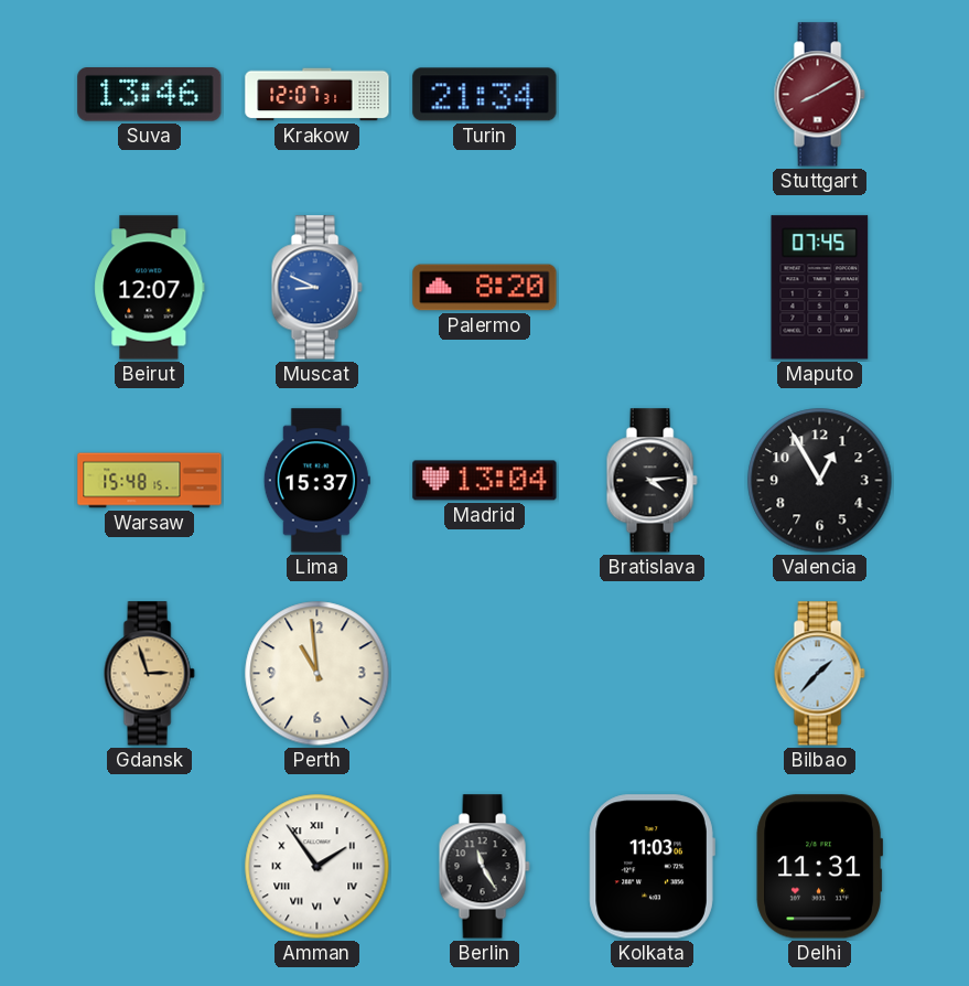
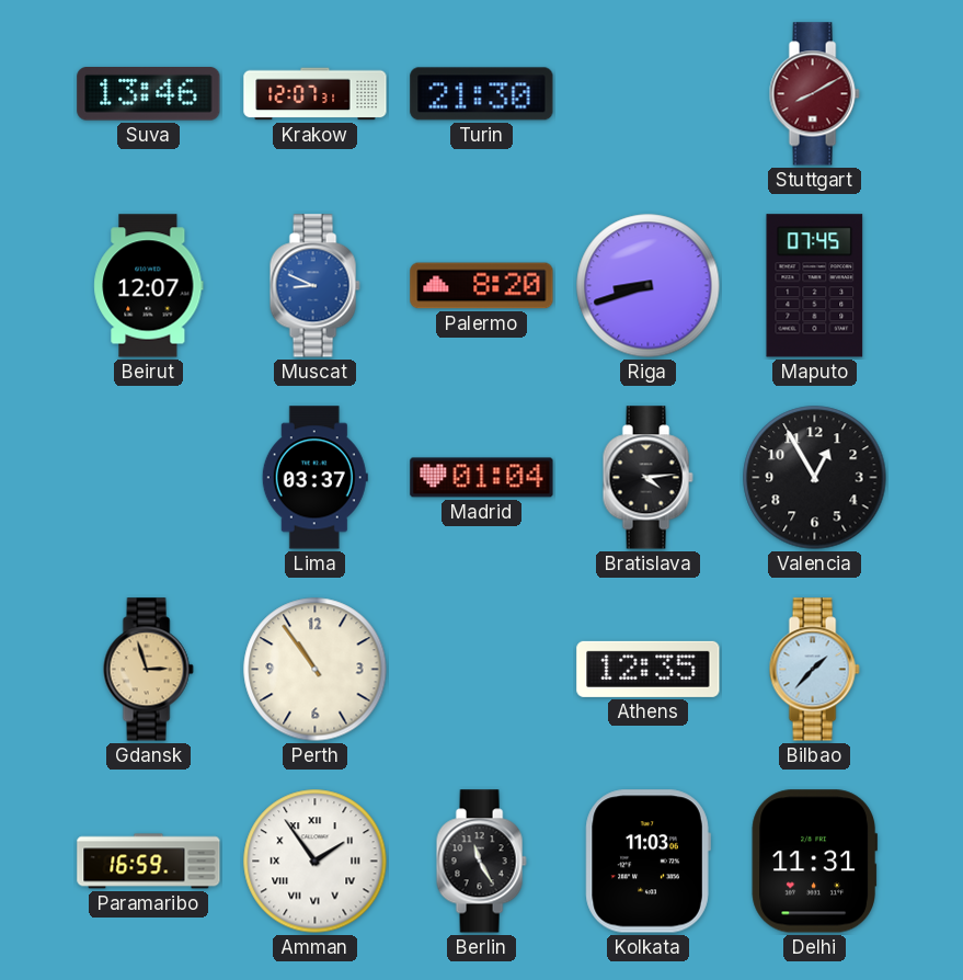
Turin: 21:34 -> 21:30
Riga: none -> 8:42
Warsaw: 15:48 -> none
Lima: 15:37 -> 03:37
Madrid: 13:04 -> 01:04
Perth: 10:59 -> 10:54
Athens: none -> 12:35
Paramaribo: none -> 16:59
